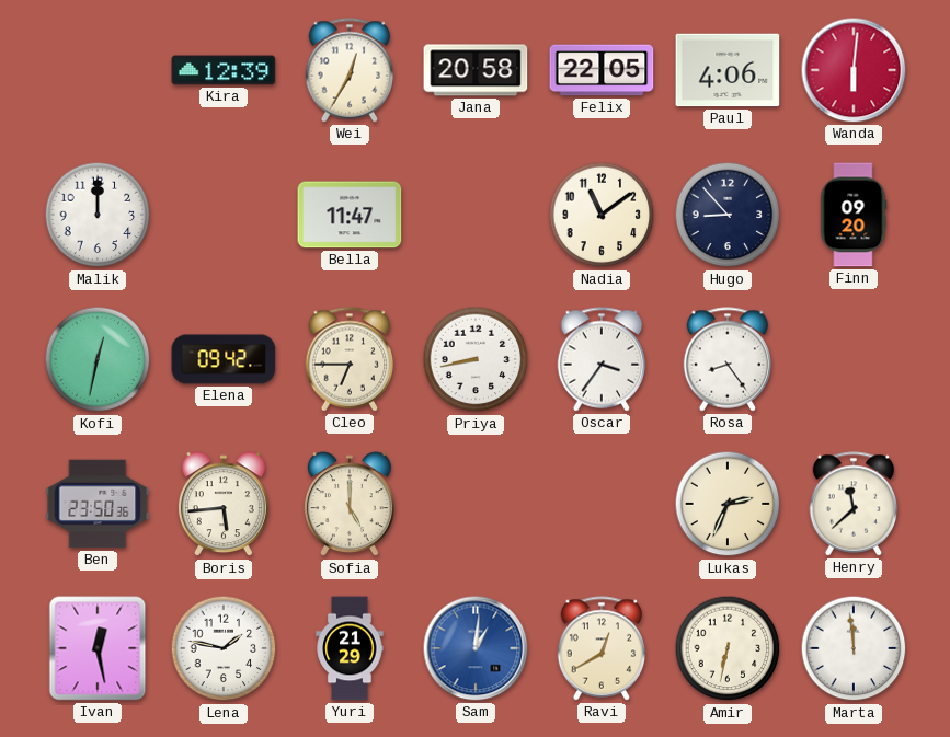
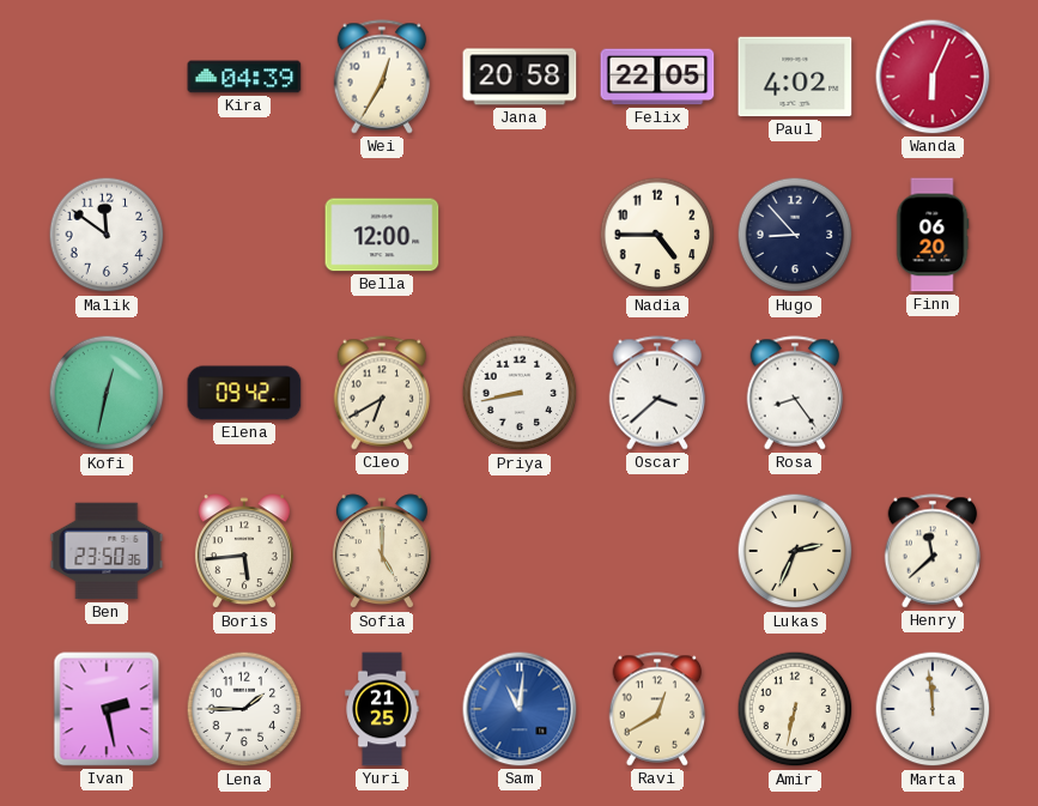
Kira: 12:39 -> 04:39
Paul: 4:06 -> 4:02
Wanda: 6:01 -> 6:04
Malik: 12:00 -> 11:51
Bella: 11:47 -> 12:00
Nadia: 11:09 -> 4:45
Finn: 09:20 -> 06:20
Cleo: 6:45 -> 6:40
Oscar: 3:36 -> 3:38
Ivan: 12:28 -> 2:28
Lena: 1:47 -> 1:45
Yuri: 21:29 -> 21:25
Sam: 1:01 -> 11:01
